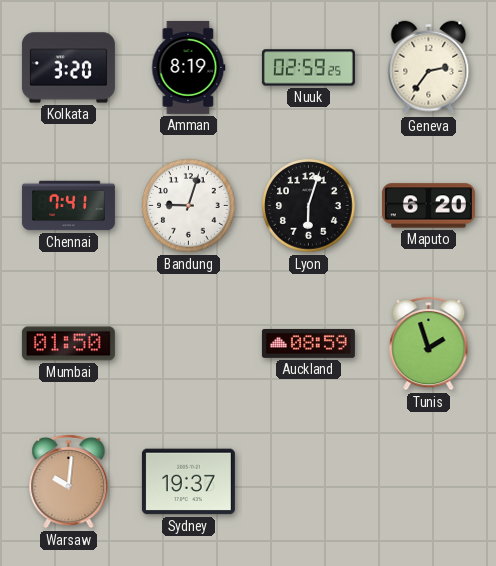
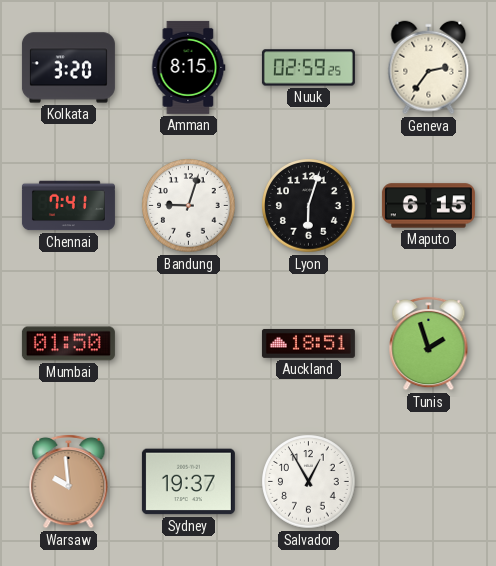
Amman: 8:19 -> 8:15
Maputo: 6:20 -> 6:15
Auckland: 08:59 -> 18:51
Warsaw: 10:01 -> 9:59
Salvador: none -> 12:55
